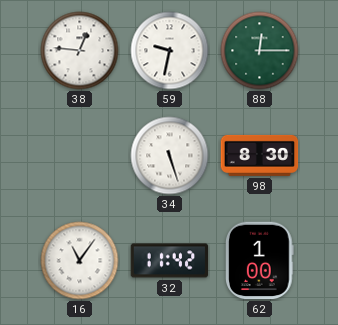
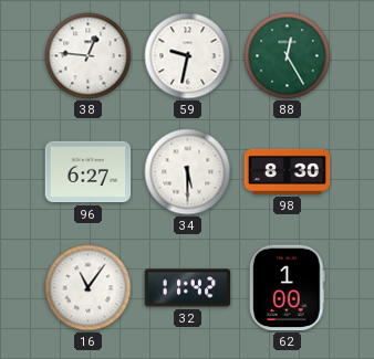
88: 12:15 -> 12:25
96: none -> 6:27
34: 5:27 -> 5:30
